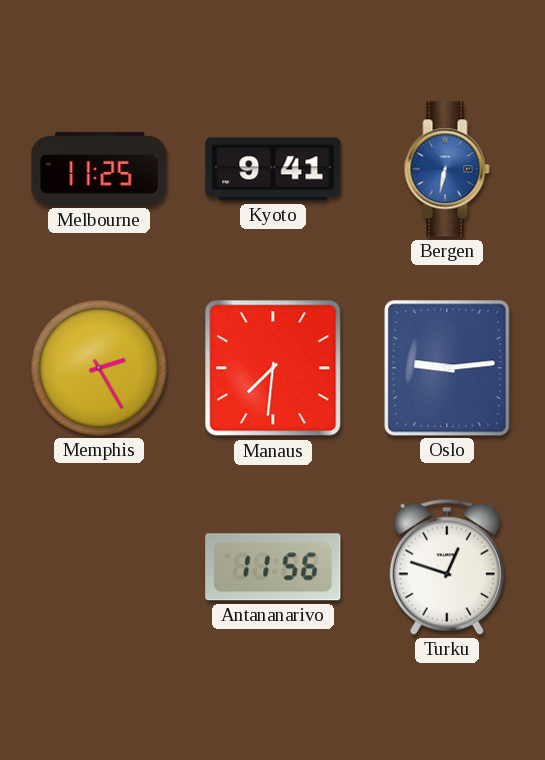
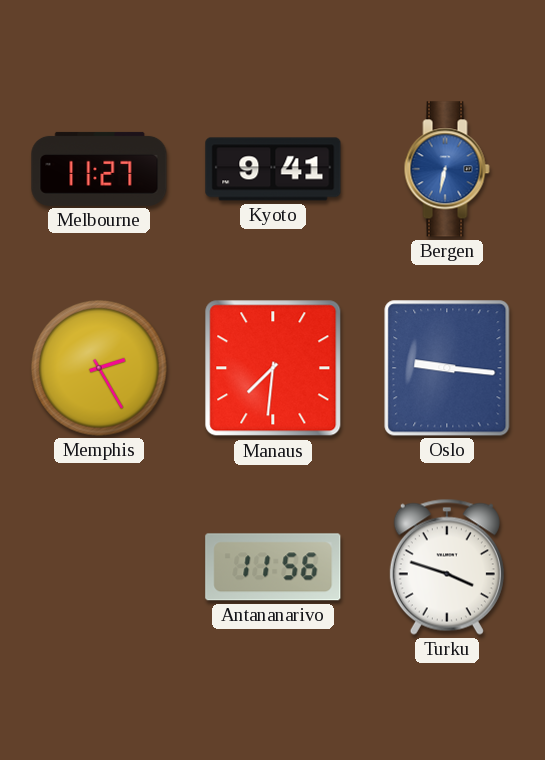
Melbourne: 11:25 -> 11:27
Oslo: 9:14 -> 9:16
Turku: 12:48 -> 3:48
